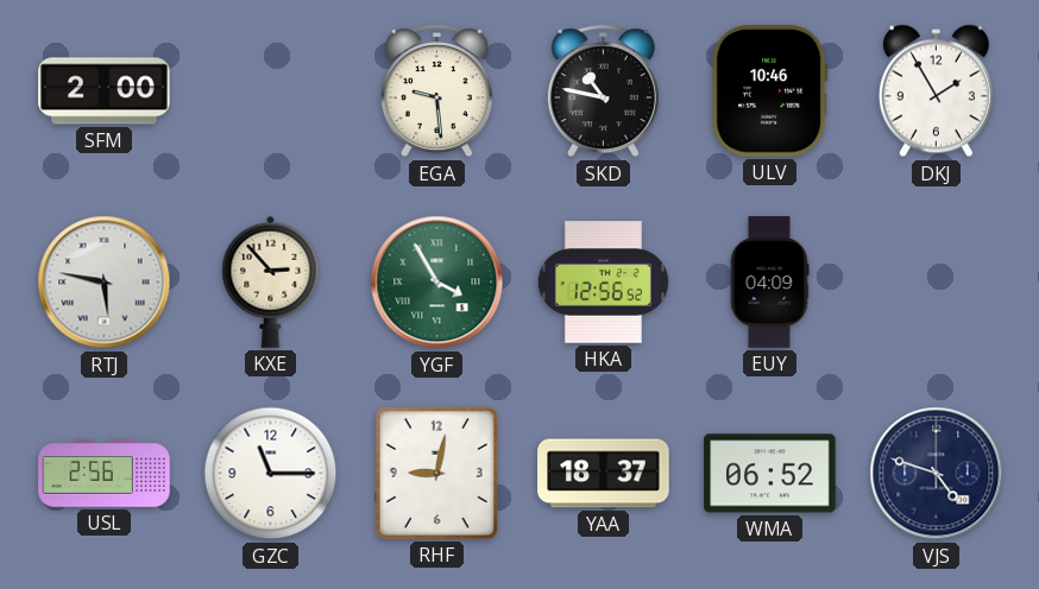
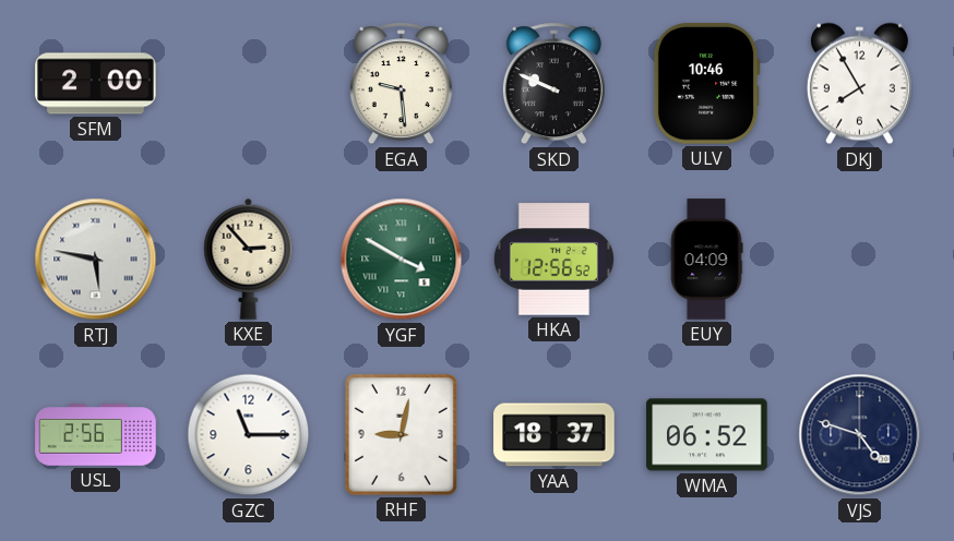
SKD: 10:47 -> 9:49
DKJ: 1:55 -> 7:55
YGF: 3:55 -> 3:50
